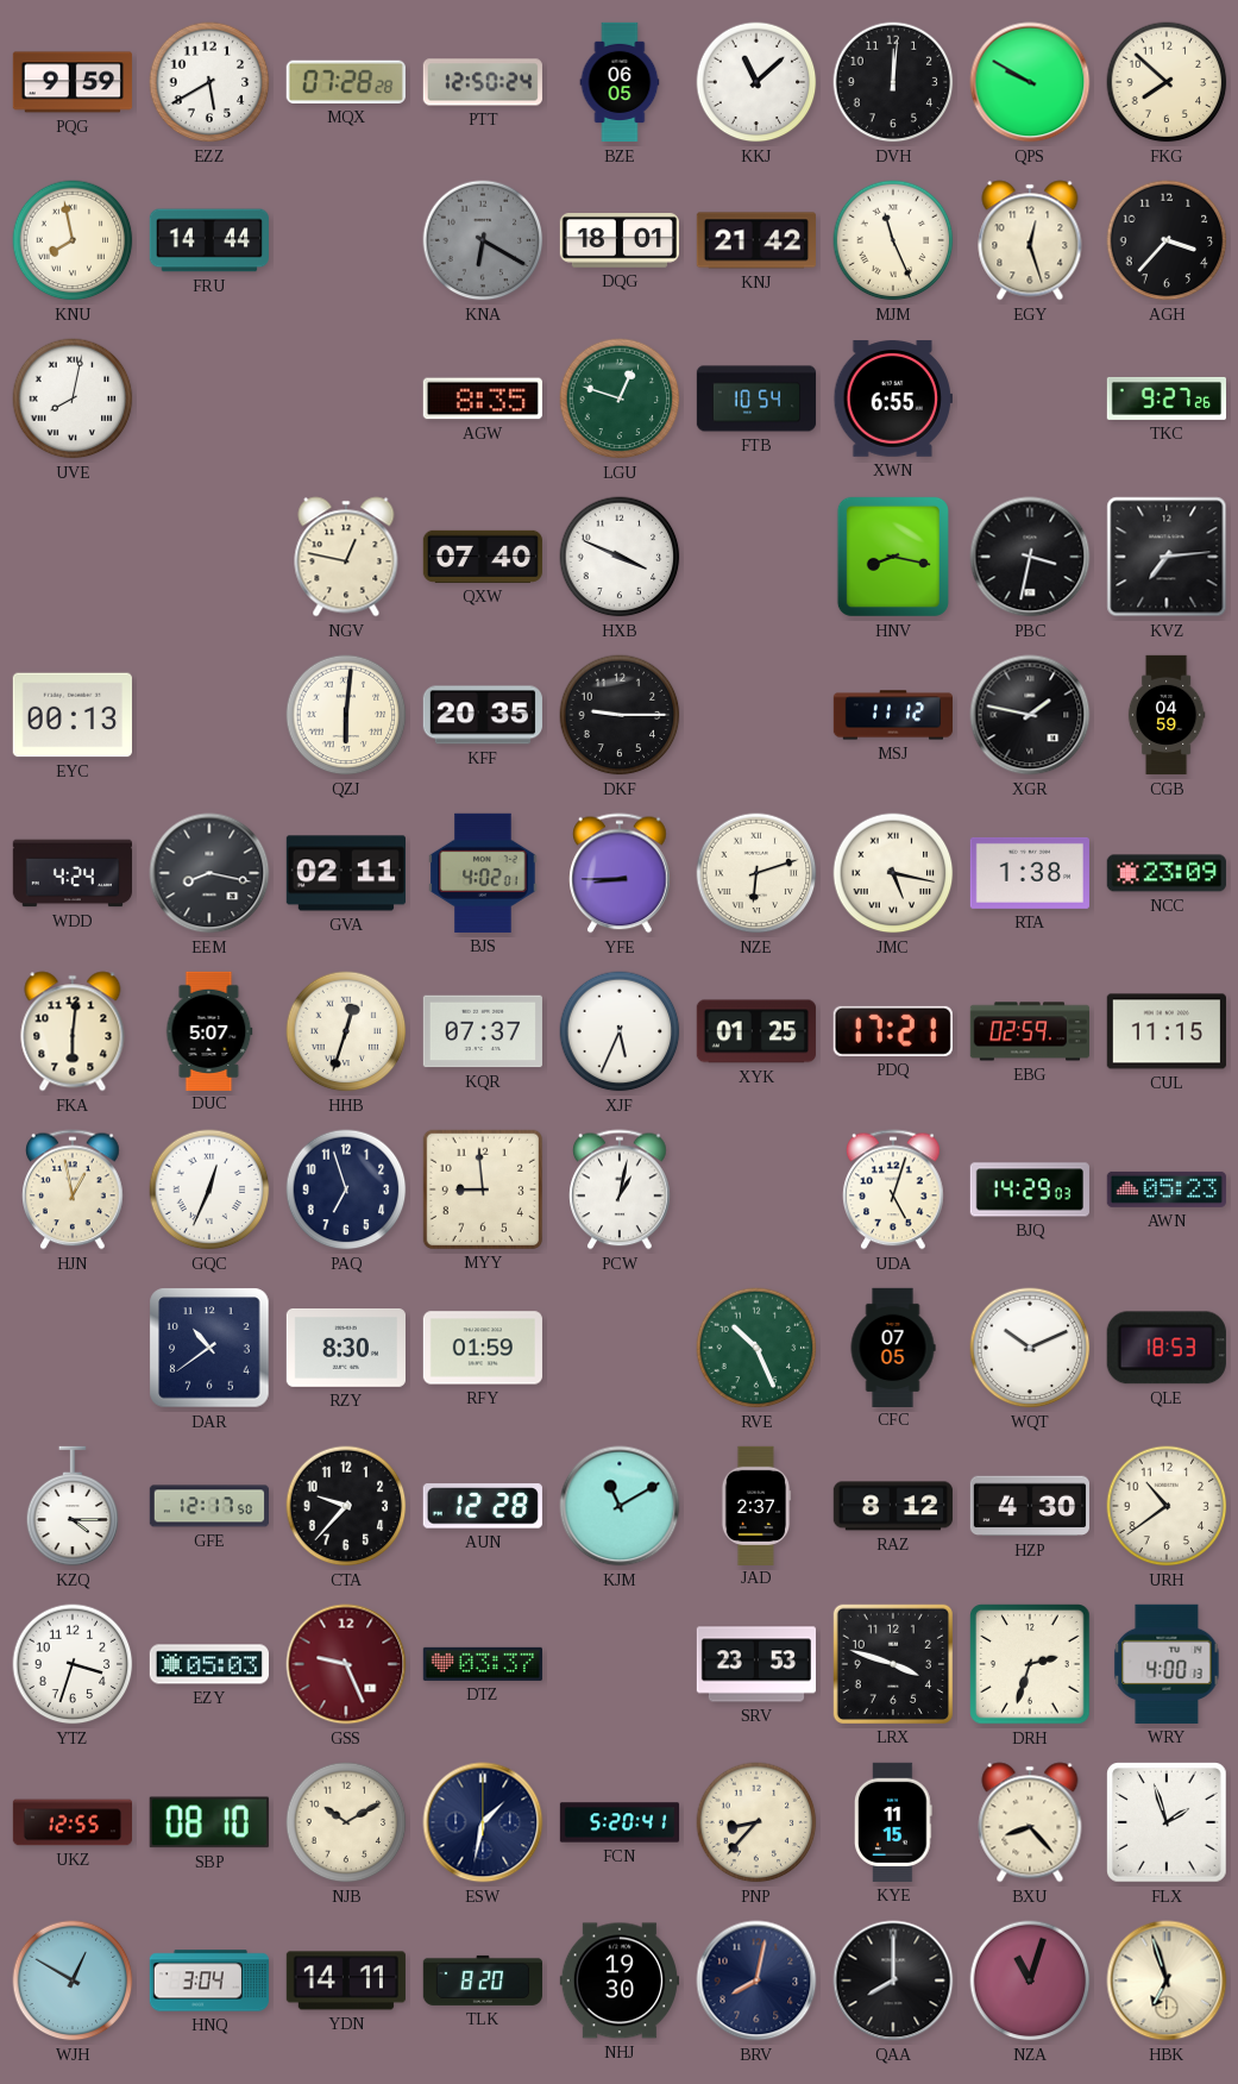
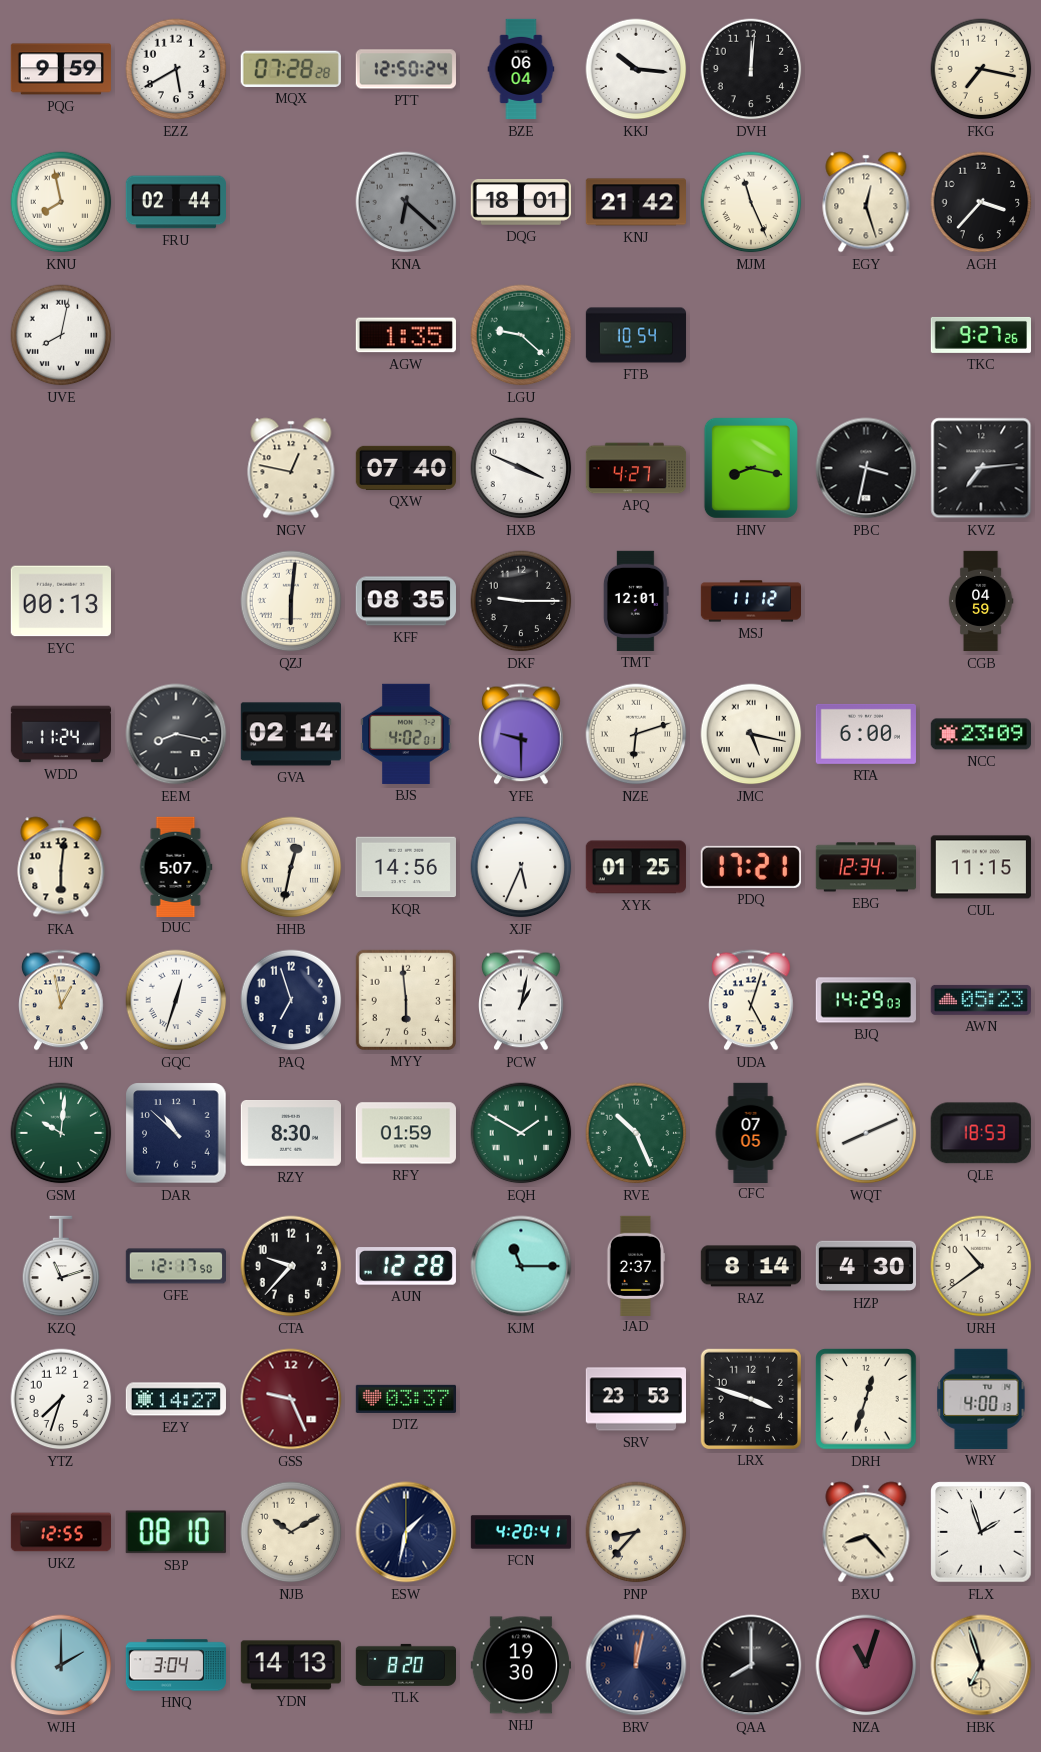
BZE: 06:05 -> 06:04
KKJ: 11:08 -> 10:16
QPS: 9:50 -> none
FKG: 7:52 -> 7:17
FRU: 14:44 -> 02:44
KNA: 6:20 -> 6:22
AGW: 8:35 -> 1:35
LGU: 12:48 -> 9:22
XWN: 6:55 -> none
APQ: none -> 4:27
KFF: 20:35 -> 08:35
TMT: none -> 12:01
XGR: 1:47 -> none
WDD: 4:24 -> 11:24
GVA: 02:11 -> 02:14
YFE: 8:45 -> 9:30
RTA: 1:38 -> 6:00
HHB: 12:33 -> 12:32
KQR: 07:37 -> 14:56
EBG: 02:59 -> 12:34
GQC: 12:34 -> 12:33
MYY: 8:59 -> 5:59
GSM: none -> 10:01
DAR: 10:39 -> 10:52
EQH: none -> 1:50
WQT: 10:11 -> 8:11
KZQ: 4:15 -> 11:12
KJM: 11:10 -> 11:15
RAZ: 8:12 -> 8:14
YTZ: 3:33 -> 7:33
EZY: 05:03 -> 14:27
DRH: 2:33 -> 12:33
FCN: 5:20 -> 4:20
KYE: 11:15 -> none
WJH: 12:50 -> 2:00
YDN: 14:11 -> 14:13
BRV: 8:02 -> 12:02
